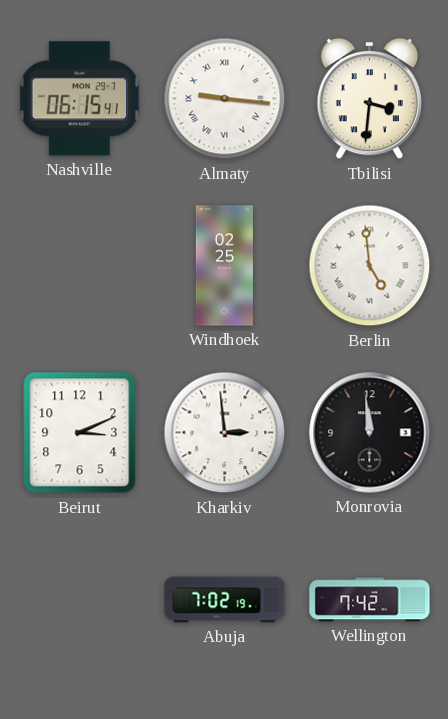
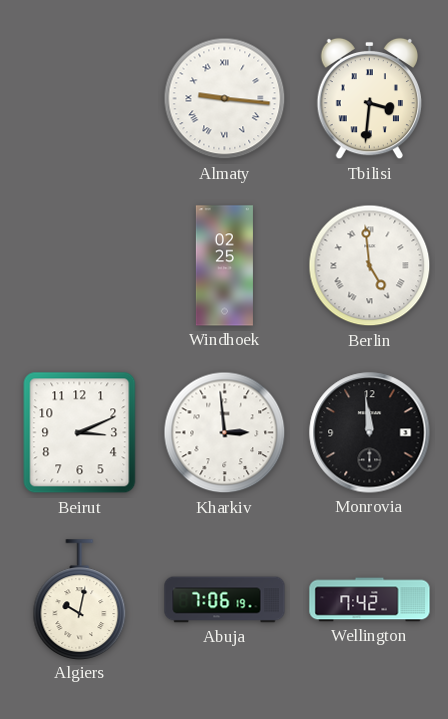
Nashville: 06:15 -> none
Algiers: none -> 10:02
Abuja: 7:02 -> 7:06
